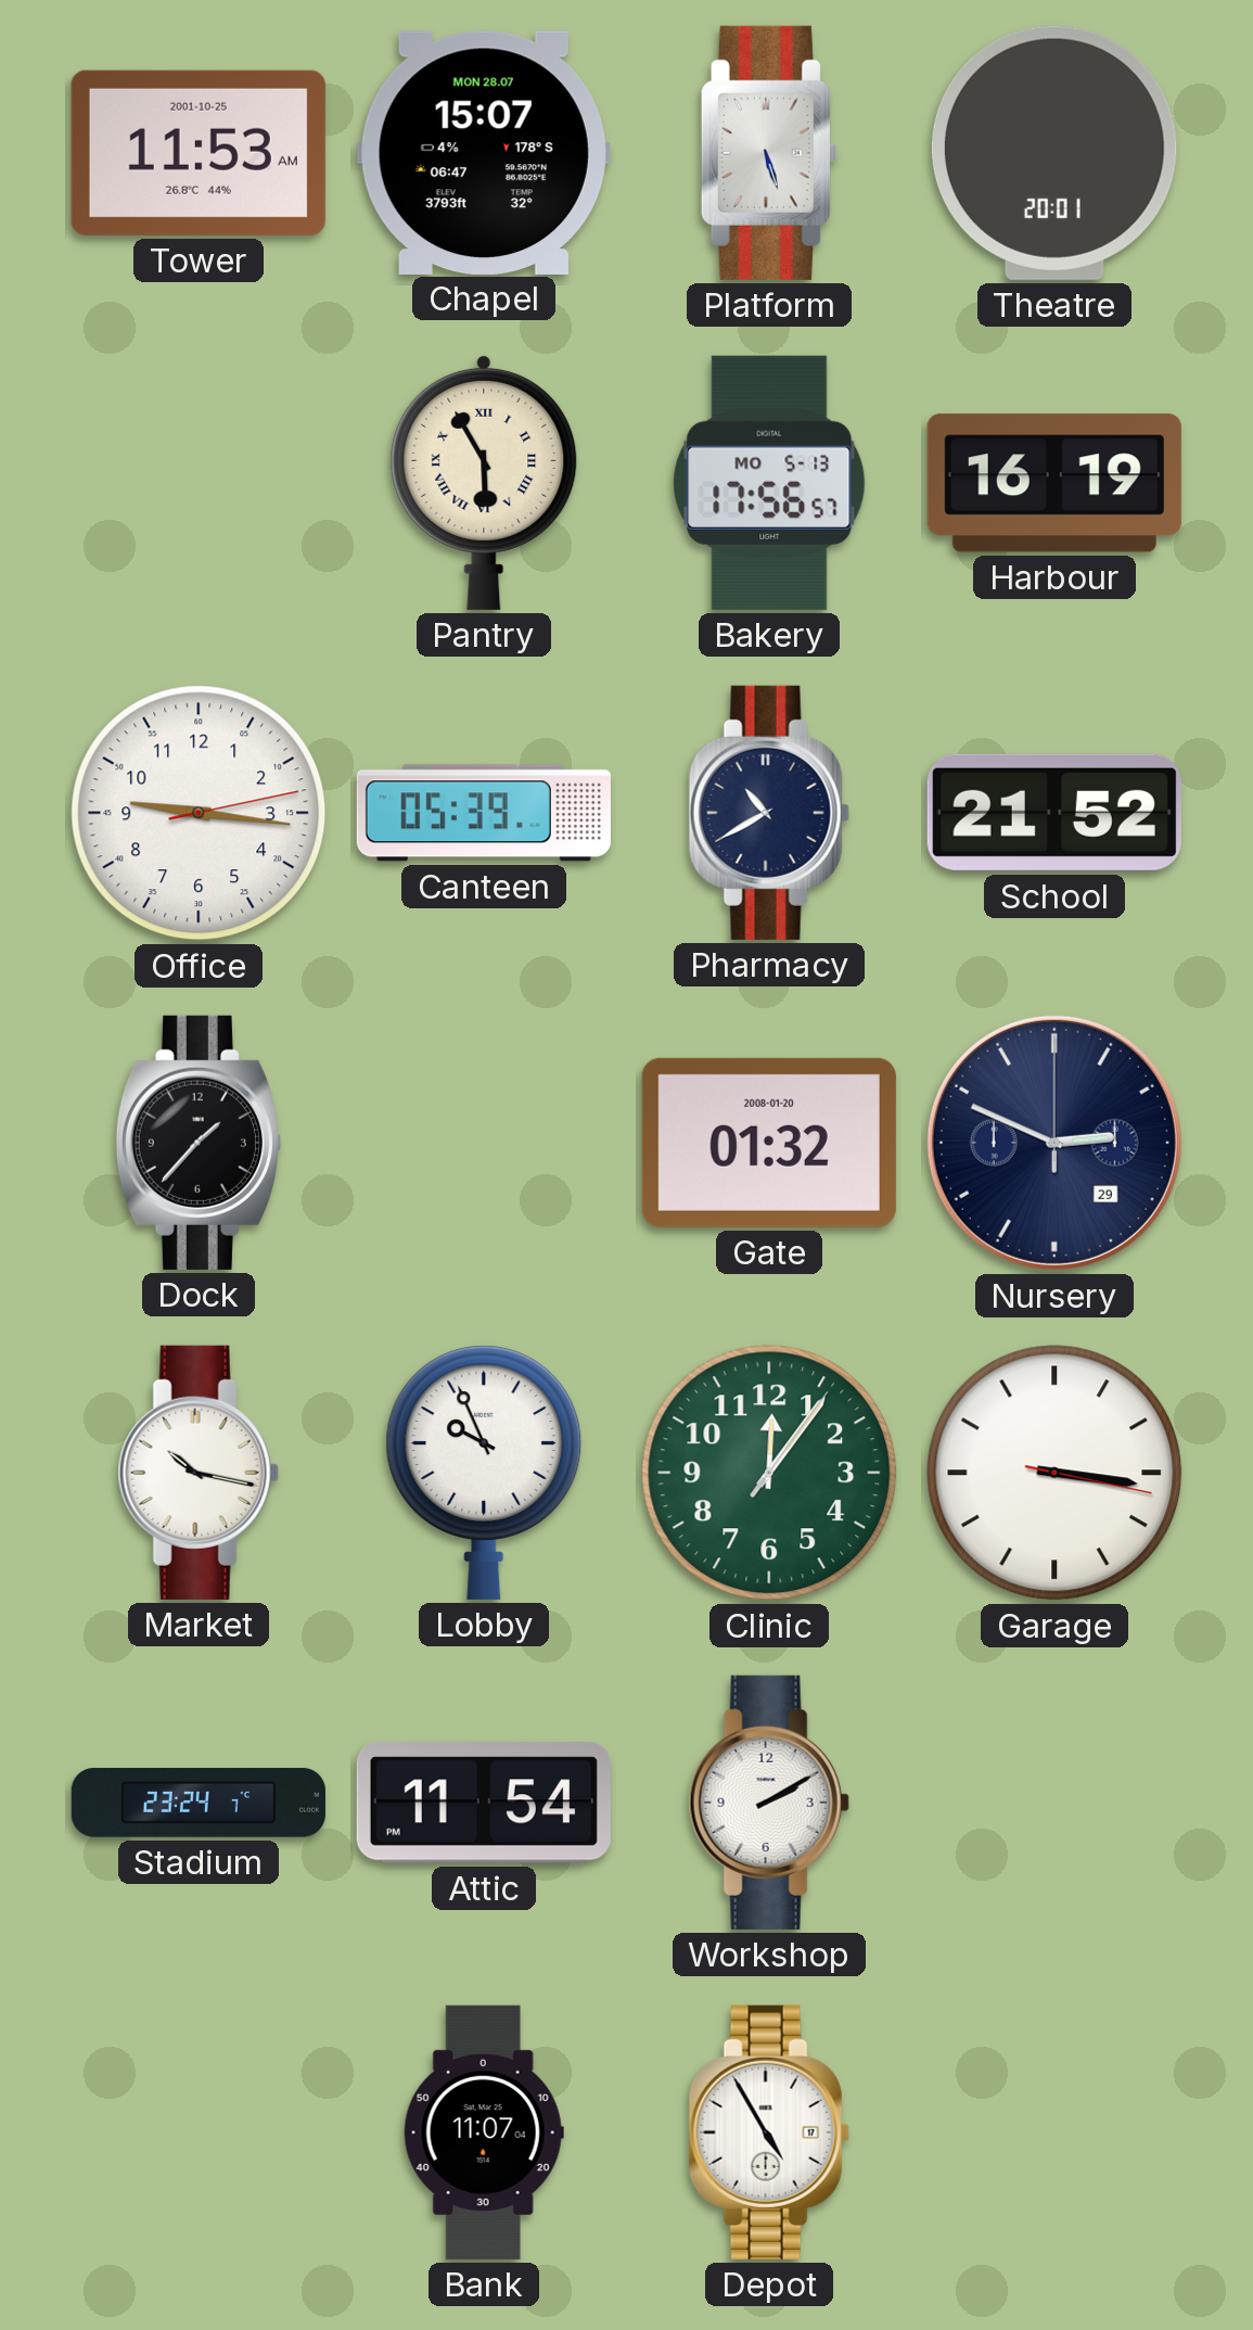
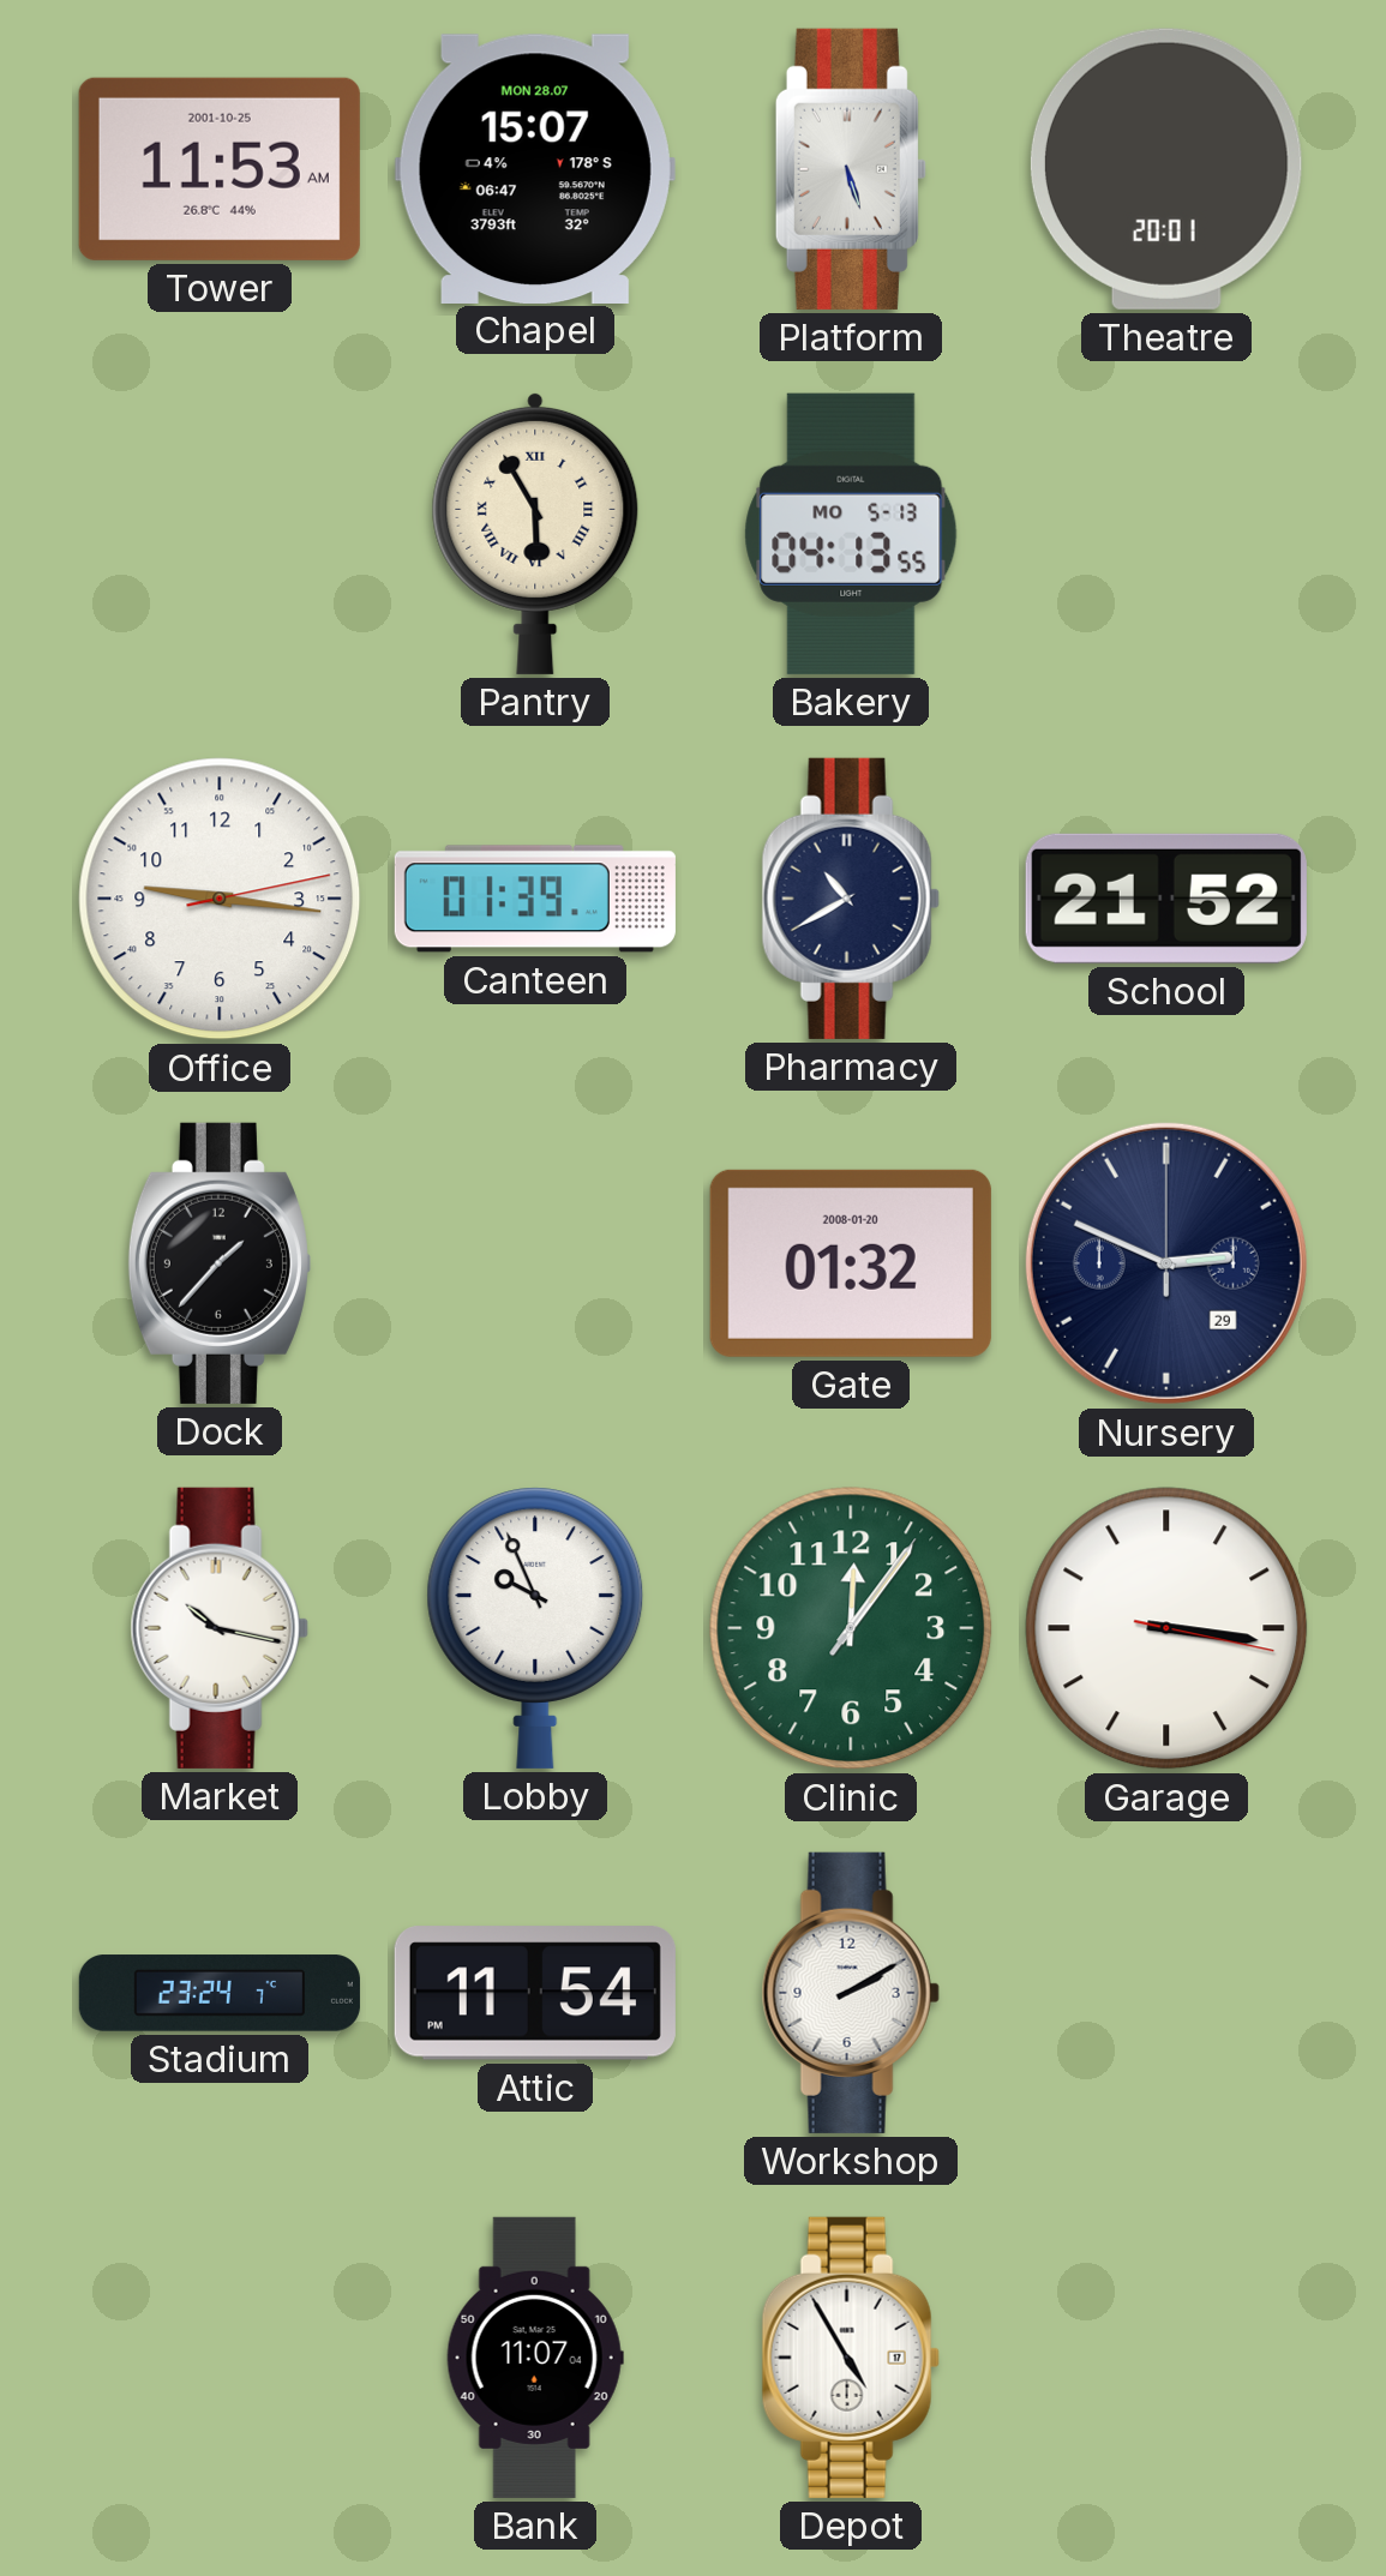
Bakery: 17:56 -> 04:13
Harbour: 16:19 -> none
Canteen: 05:39 -> 01:39
